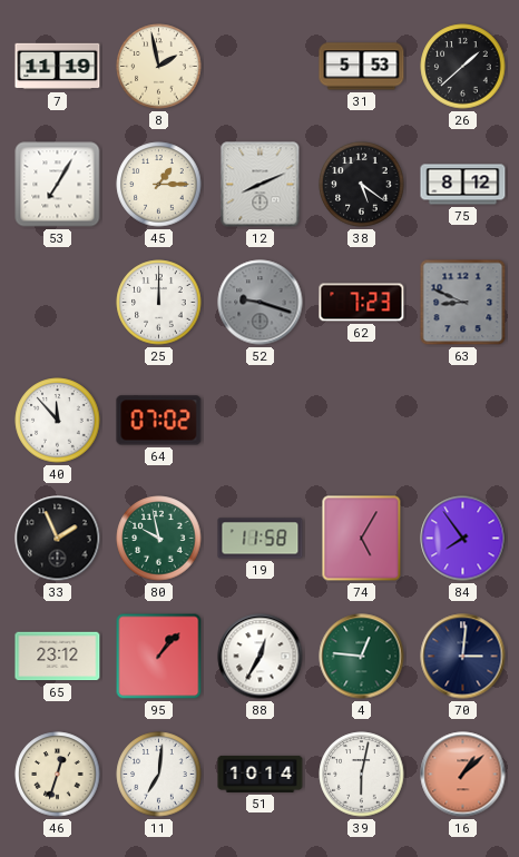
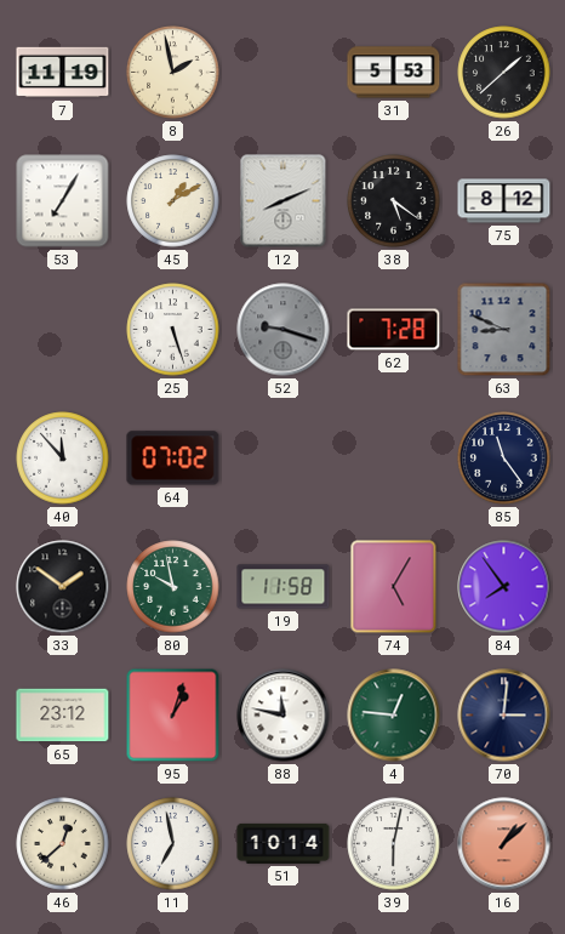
45: 1:15 -> 1:10
25: 12:00 -> 5:27
62: 7:23 -> 7:28
85: none -> 11:24
33: 1:56 -> 1:51
95: 1:07 -> 1:03
88: 12:35 -> 11:47
46: 12:33 -> 12:38
11: 7:01 -> 6:58
